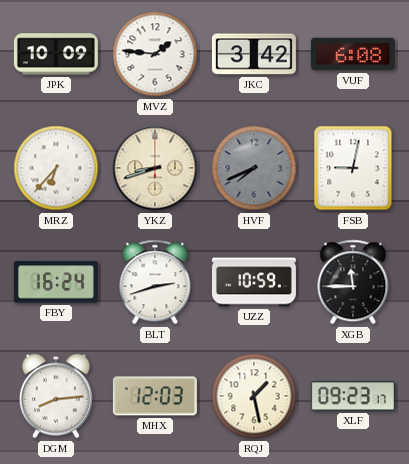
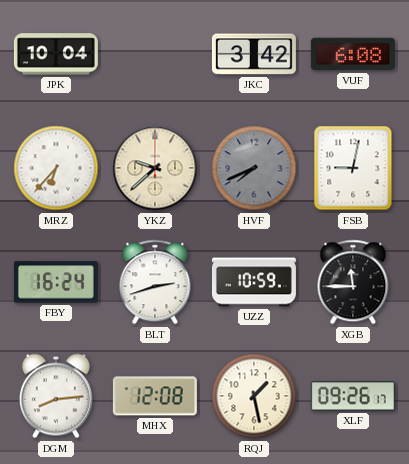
JPK: 10:09 -> 10:04
MVZ: 1:46 -> none
YKZ: 8:42 -> 9:38
MHX: 12:03 -> 12:08
XLF: 09:23 -> 09:26
